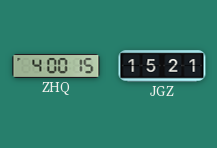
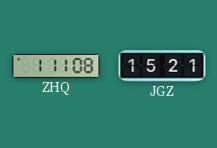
ZHQ: 4:00 -> 1:11
